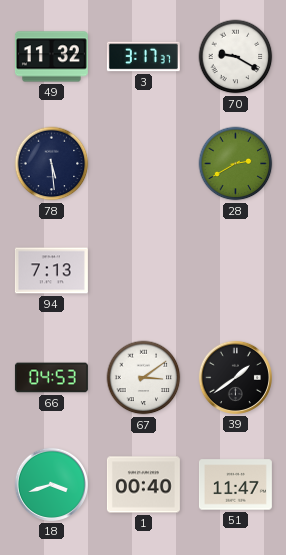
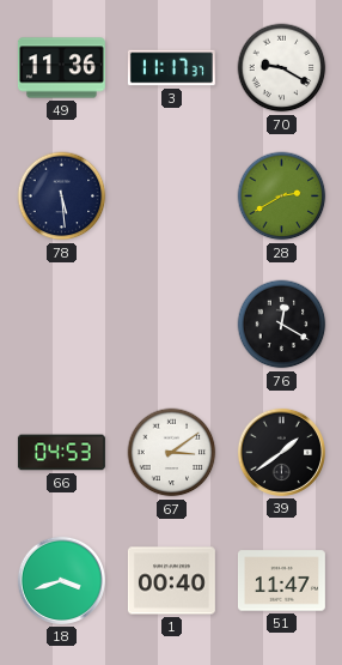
49: 11:32 -> 11:36
3: 3:17 -> 11:17
94: 7:13 -> none
76: none -> 12:20
